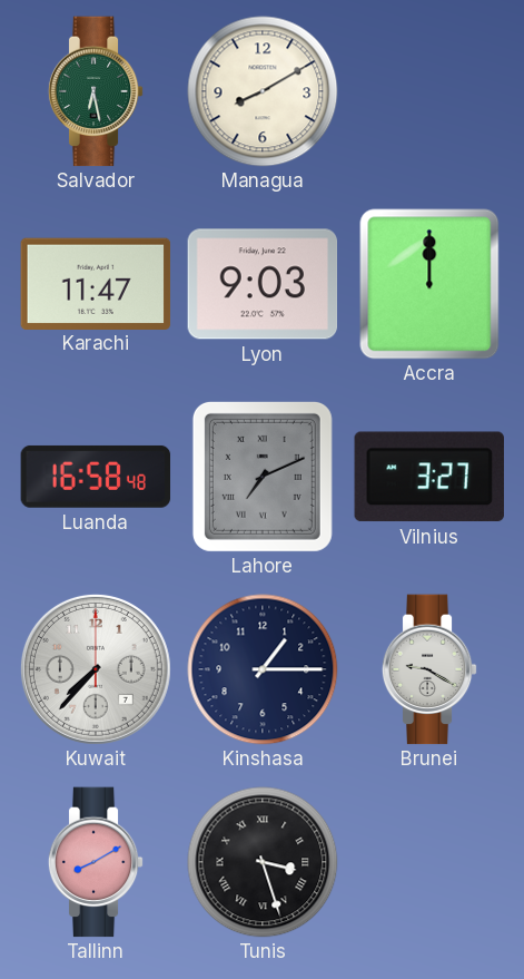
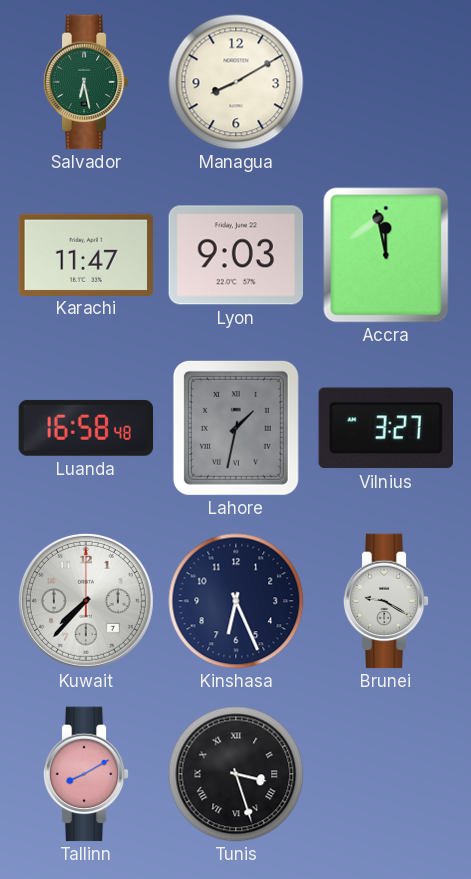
Accra: 12:00 -> 11:58
Lahore: 7:11 -> 1:32
Kinshasa: 1:15 -> 6:26
